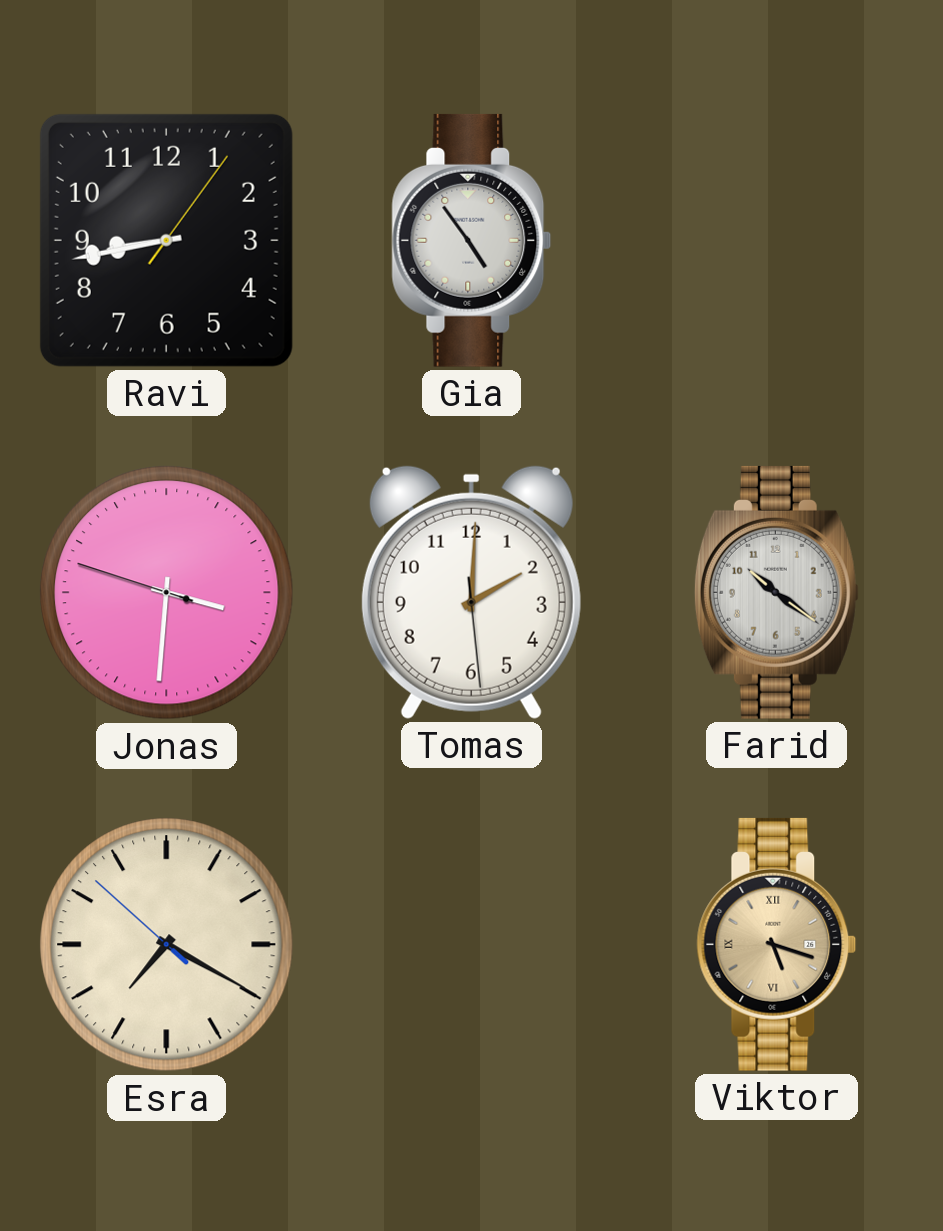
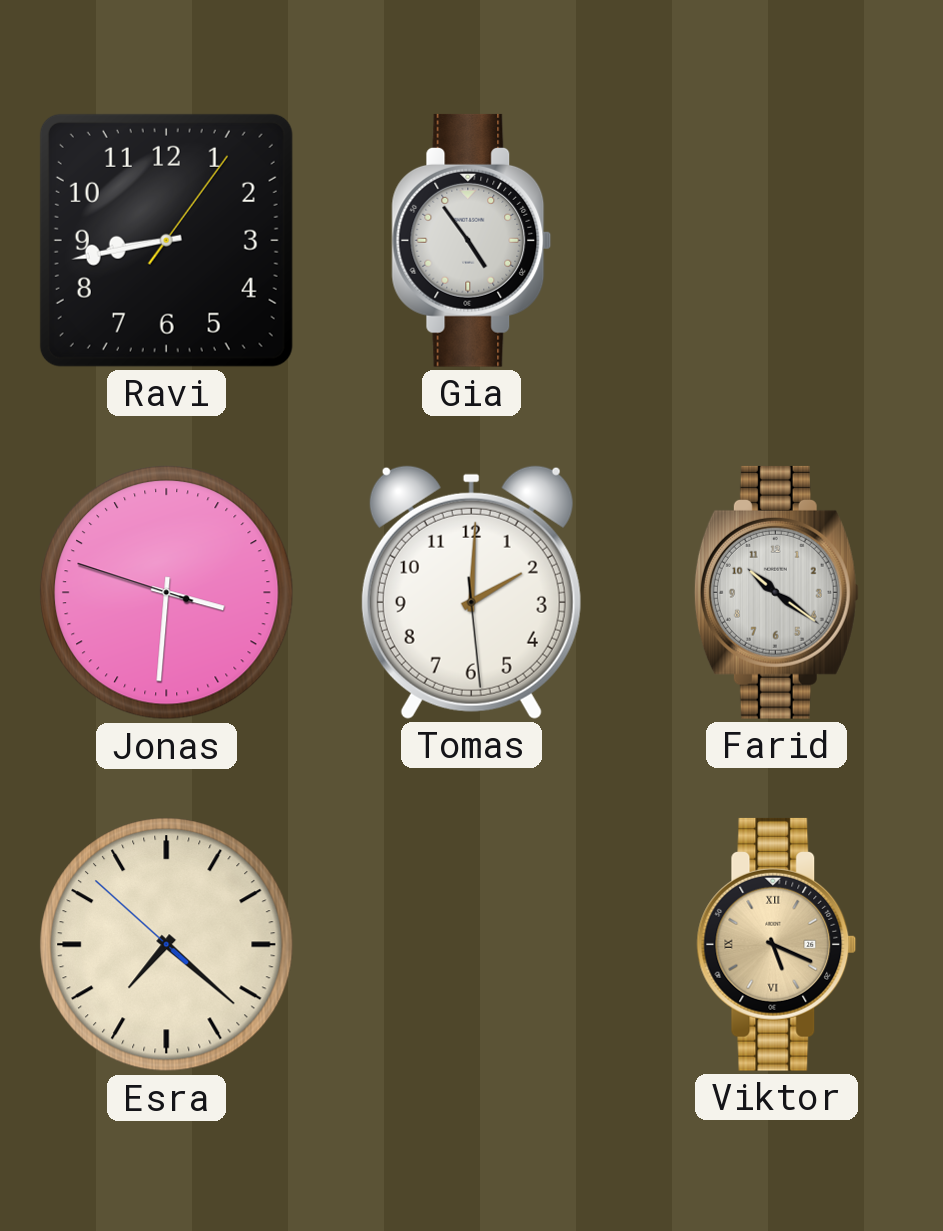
Esra: 7:19 -> 7:21
Viktor: 5:18 -> 5:19
